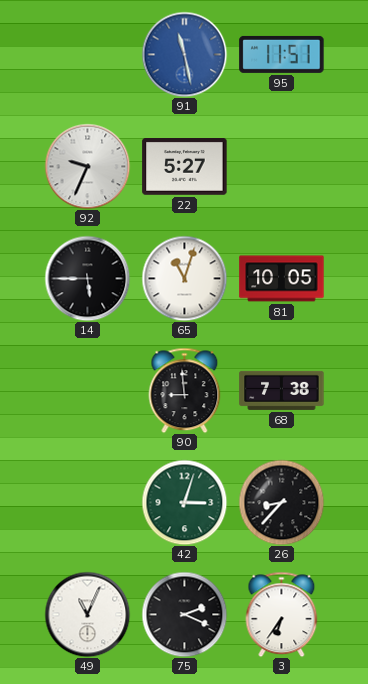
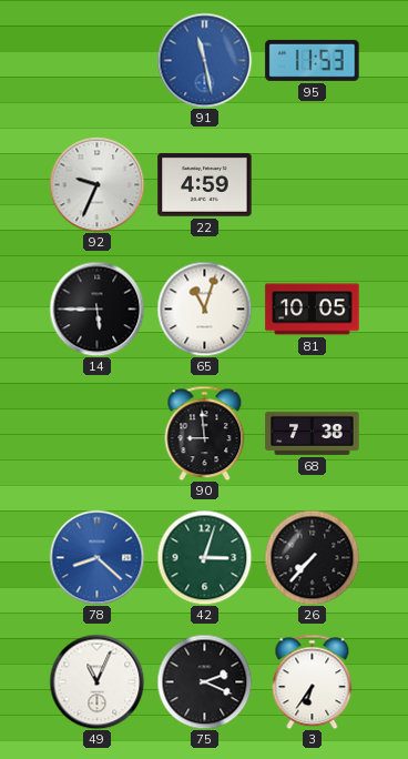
95: 11:51 -> 11:53
22: 5:27 -> 4:59
78: none -> 8:22
26: 8:37 -> 7:37
